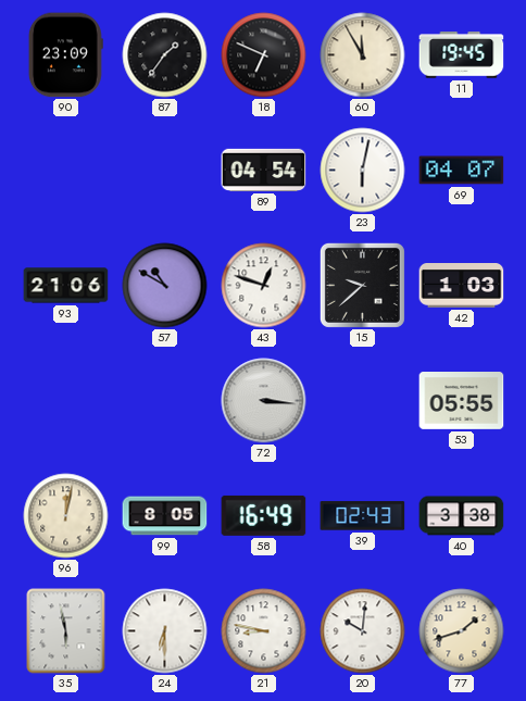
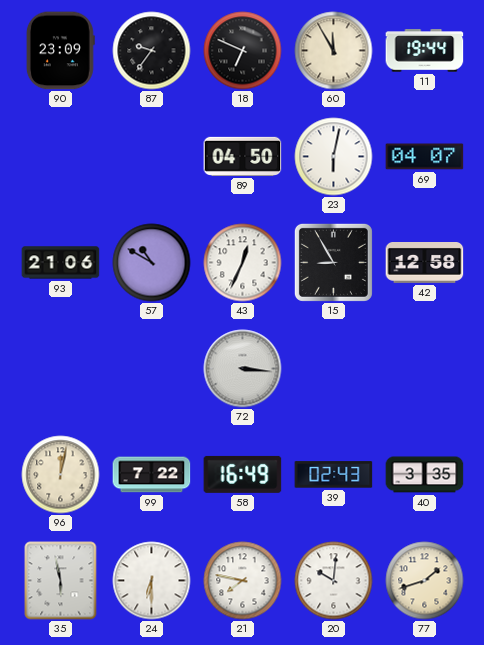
87: 1:36 -> 9:36
11: 19:45 -> 19:44
89: 04:54 -> 04:50
43: 12:48 -> 12:34
15: 9:38 -> 8:55
42: 1:03 -> 12:58
53: 05:55 -> none
99: 8:05 -> 7:22
40: 3:38 -> 3:35
21: 8:47 -> 7:47
